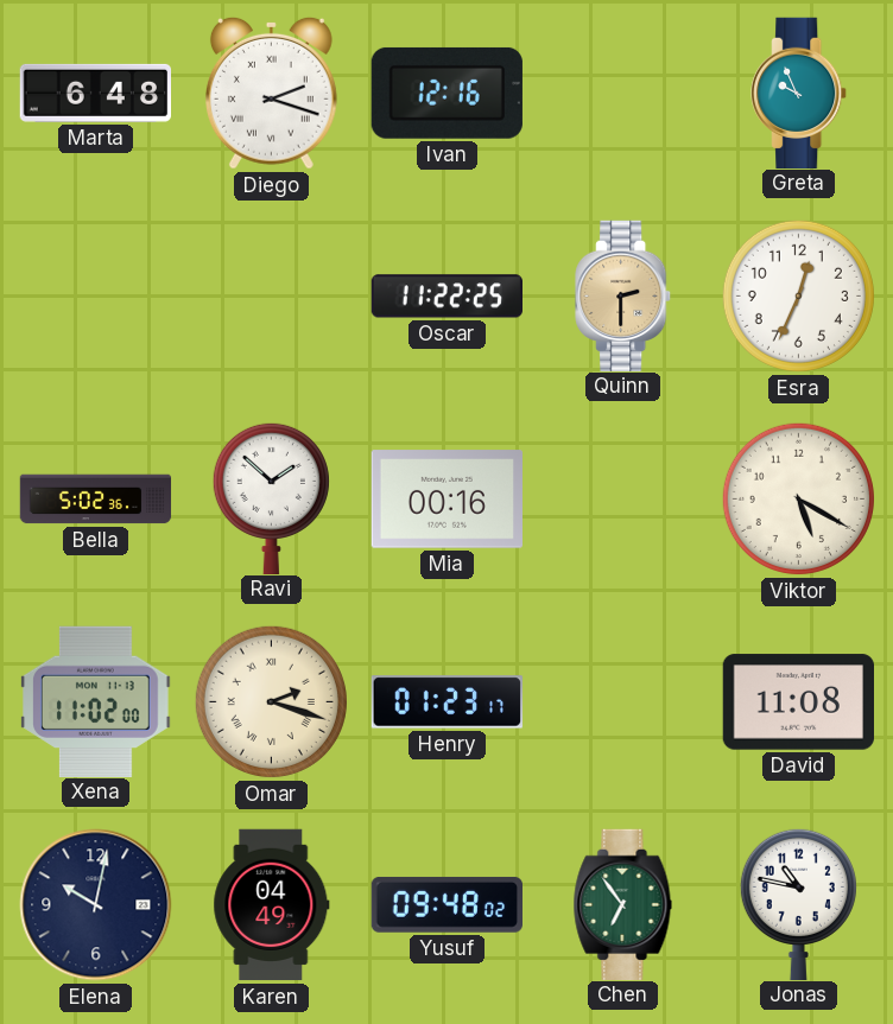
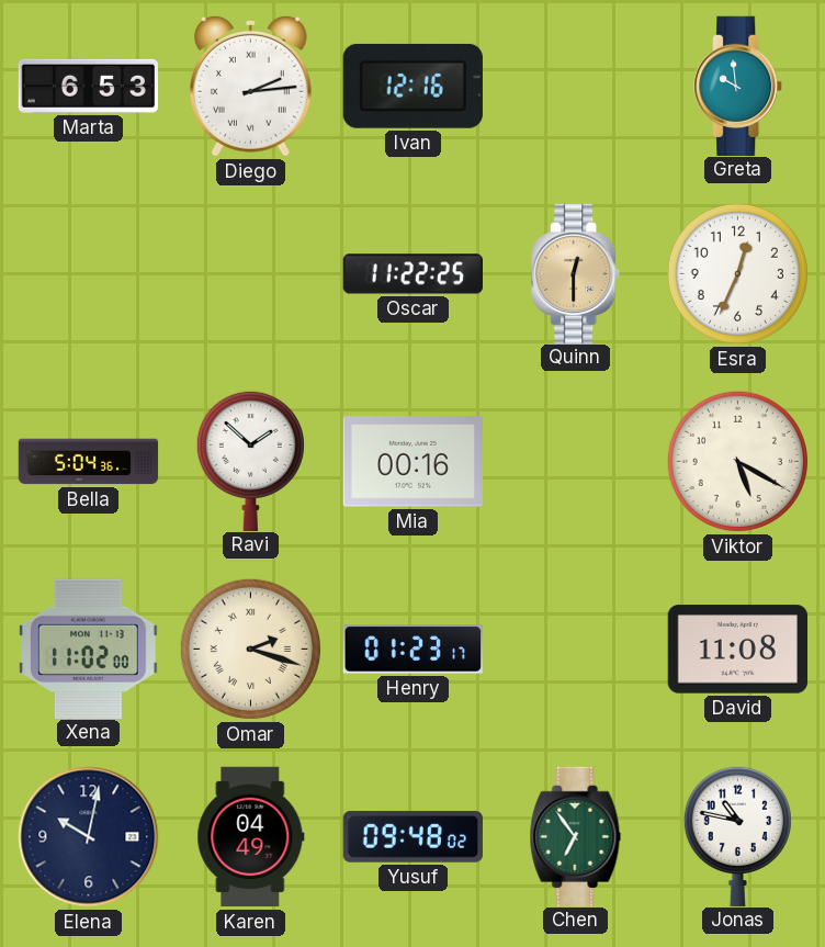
Marta: 6:48 -> 6:53
Diego: 2:18 -> 2:14
Greta: 9:56 -> 9:59
Quinn: 2:30 -> 12:30
Bella: 5:02 -> 5:04
